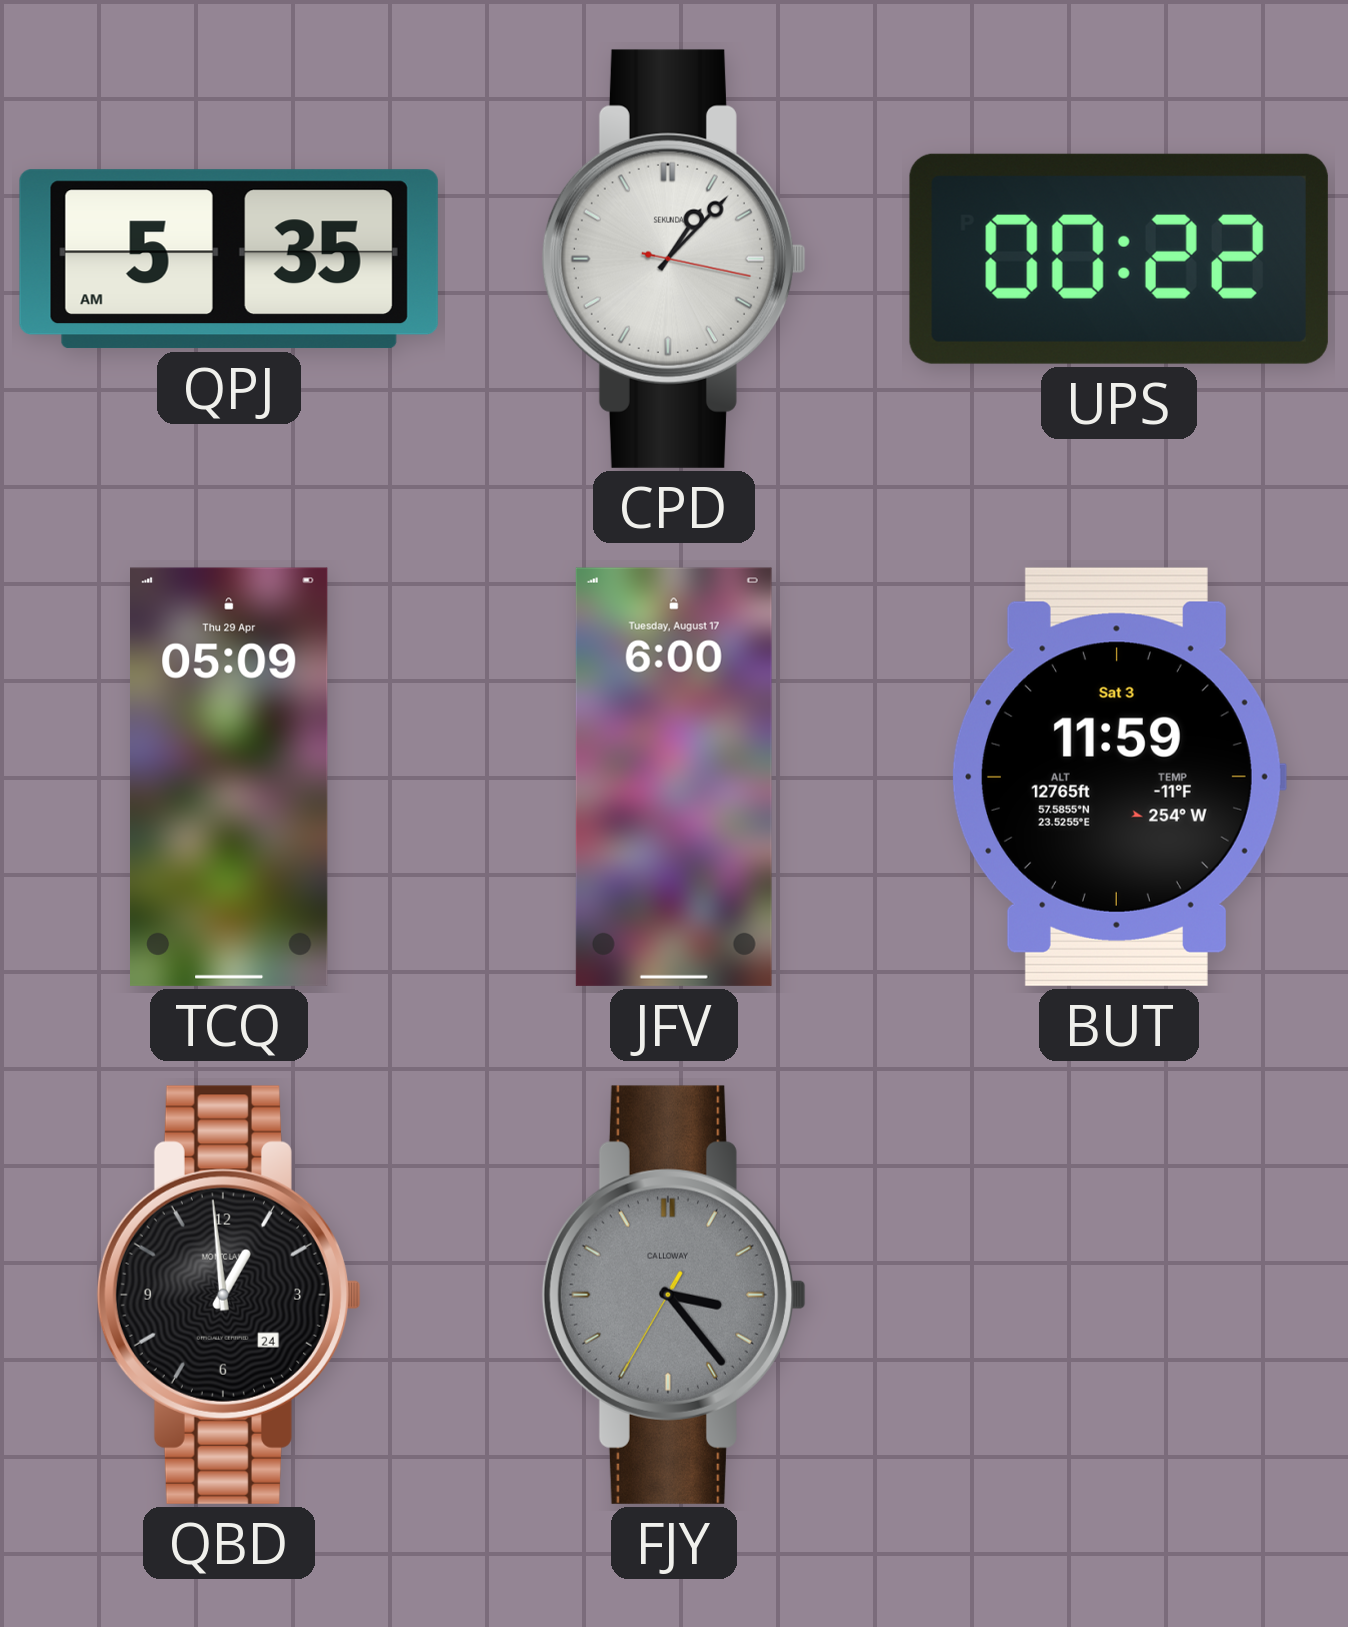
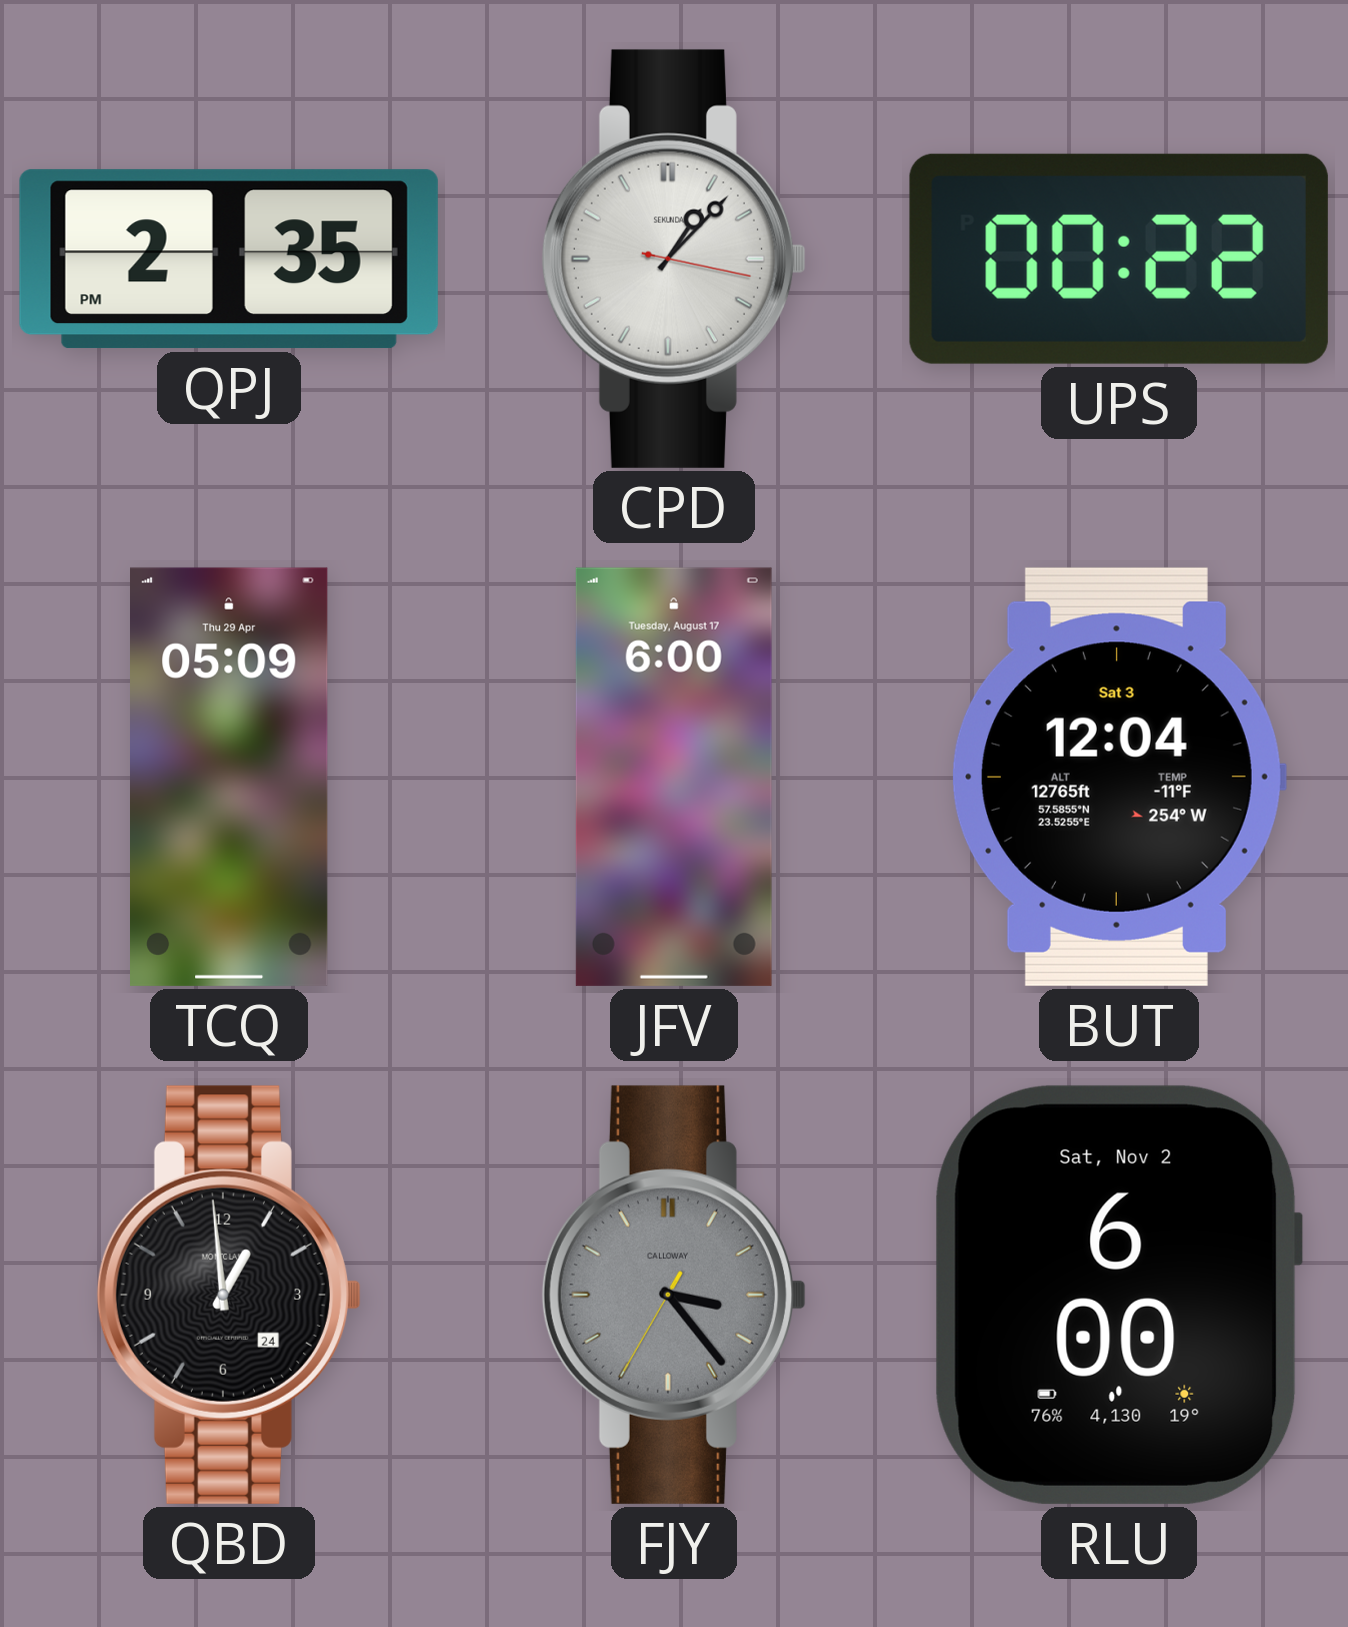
QPJ: 5:35 -> 2:35
BUT: 11:59 -> 12:04
RLU: none -> 6:00
